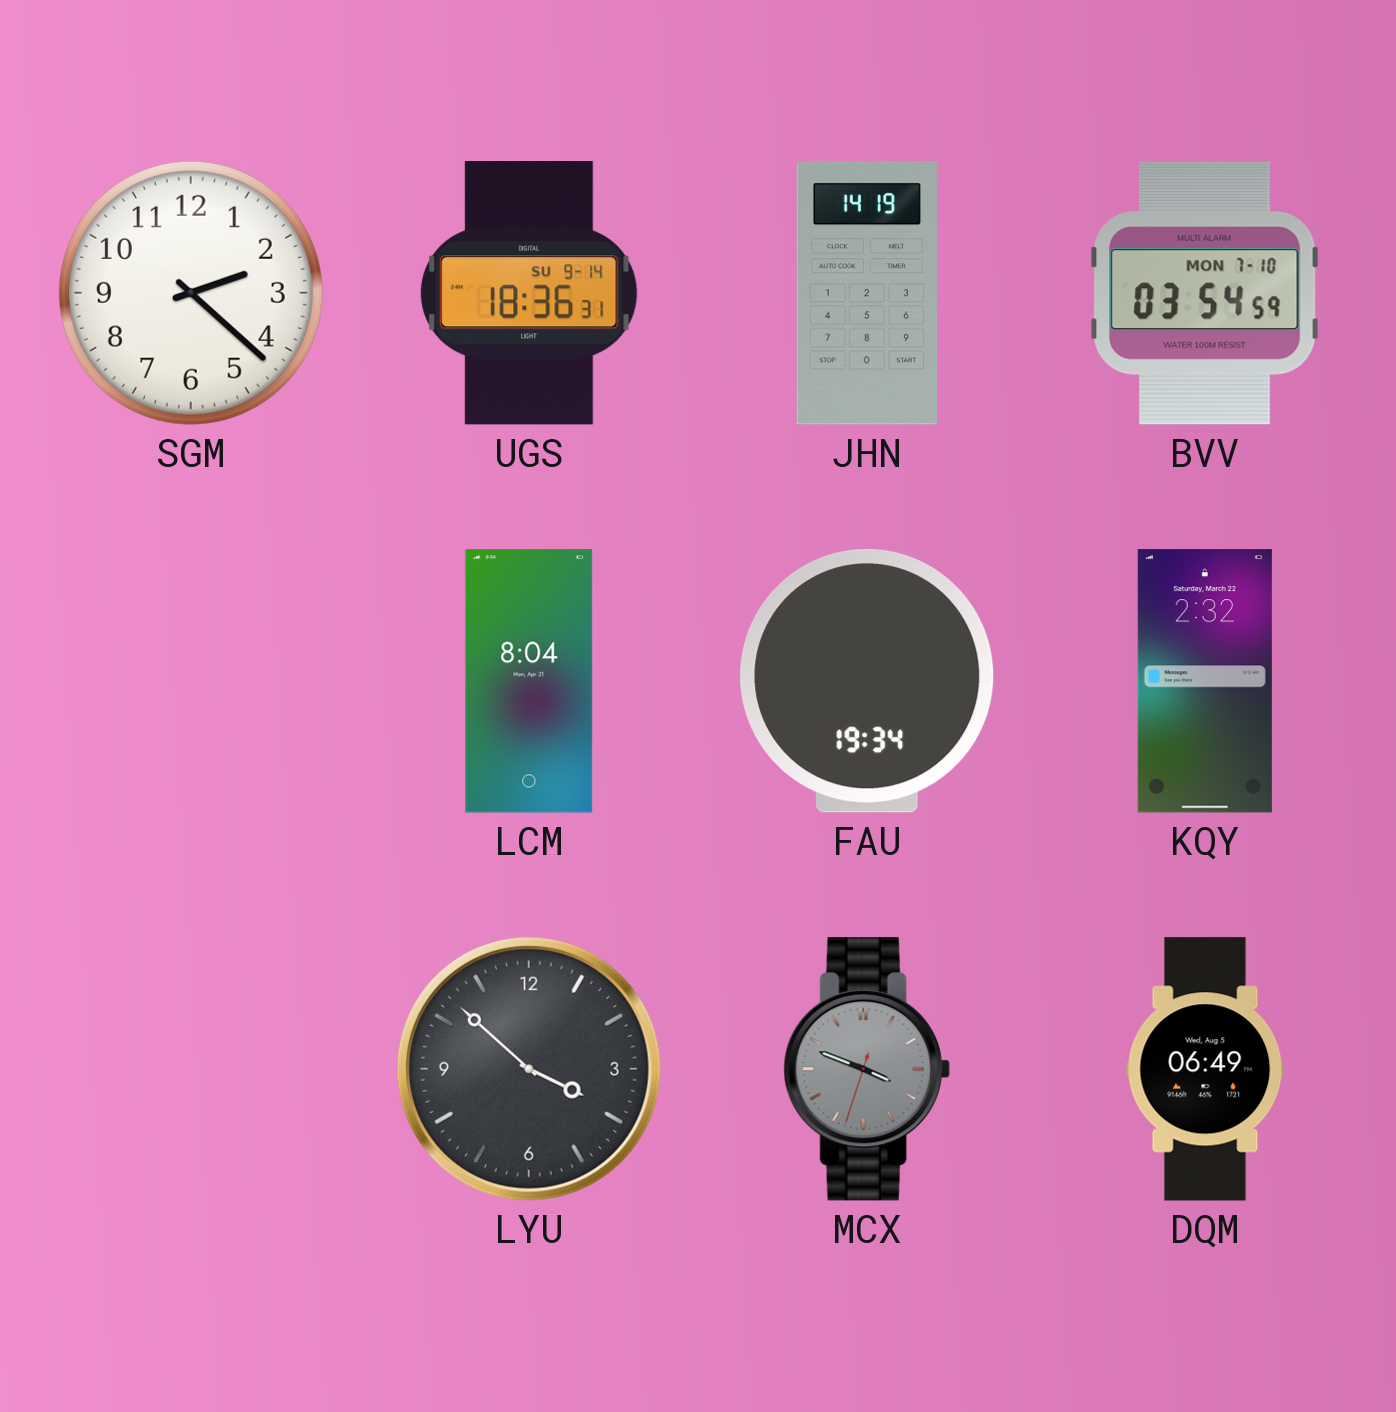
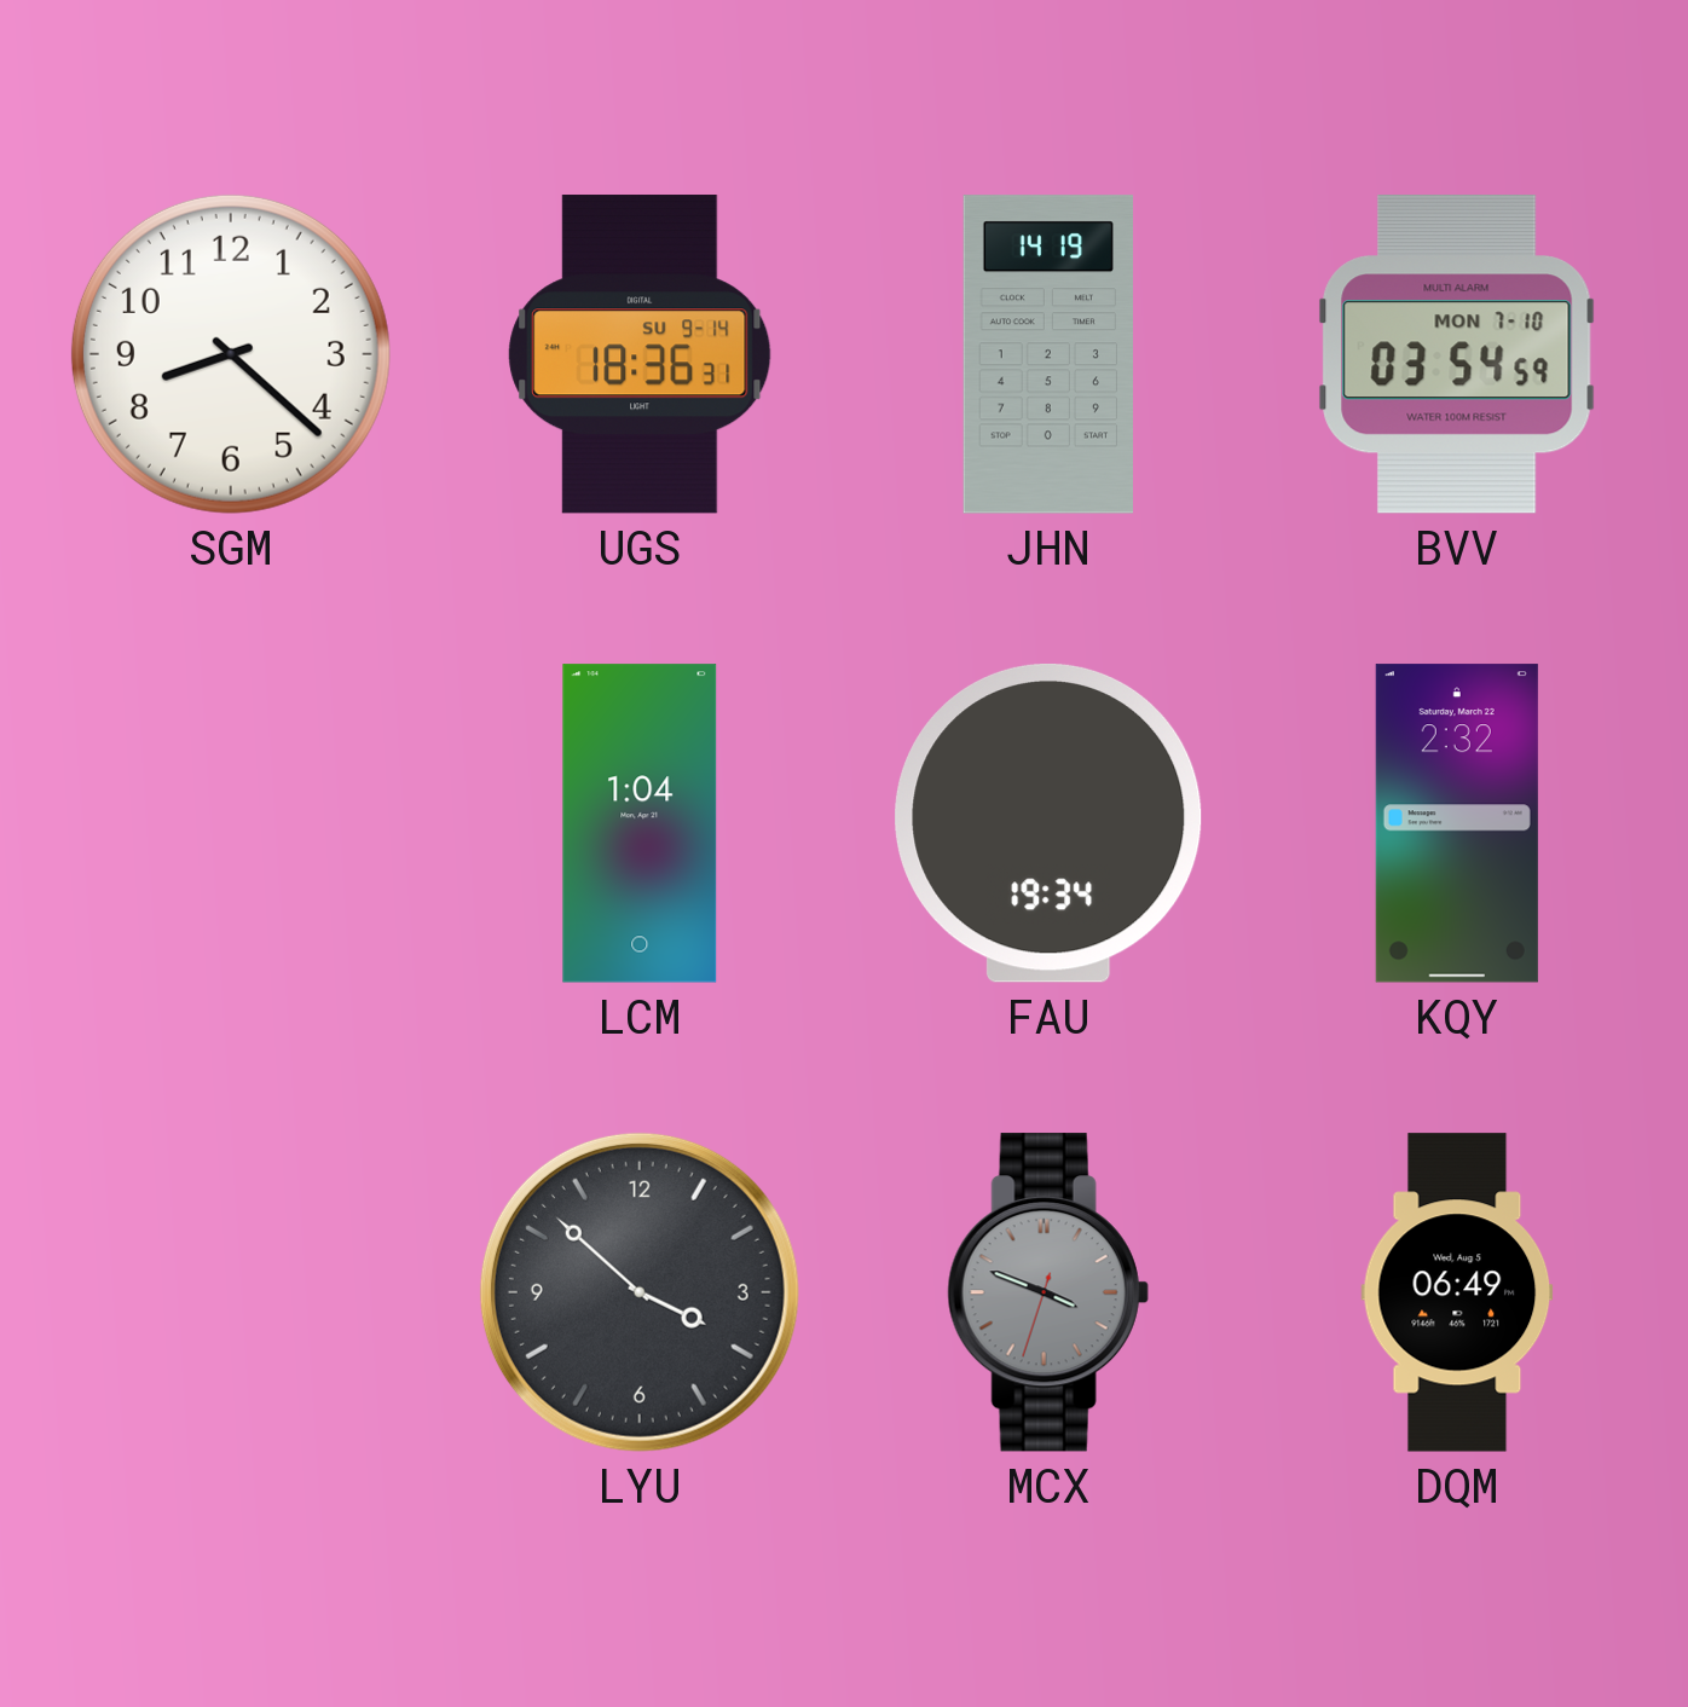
SGM: 2:22 -> 8:22
LCM: 8:04 -> 1:04
